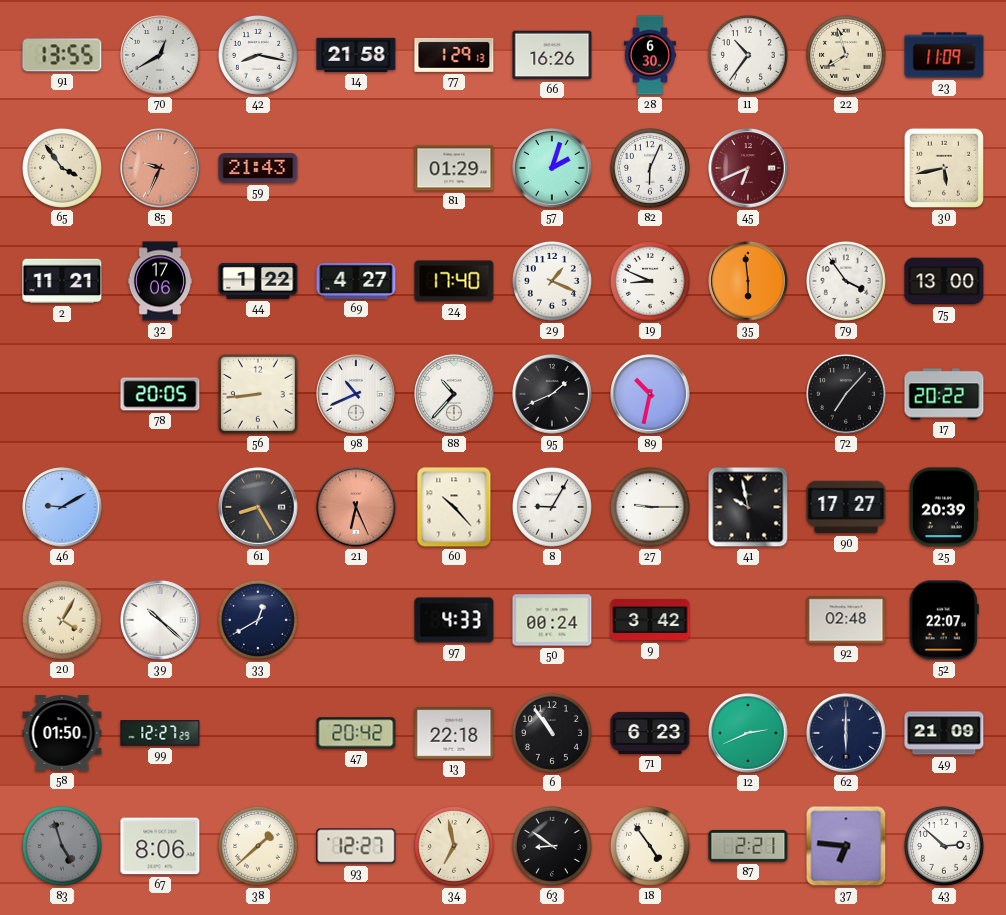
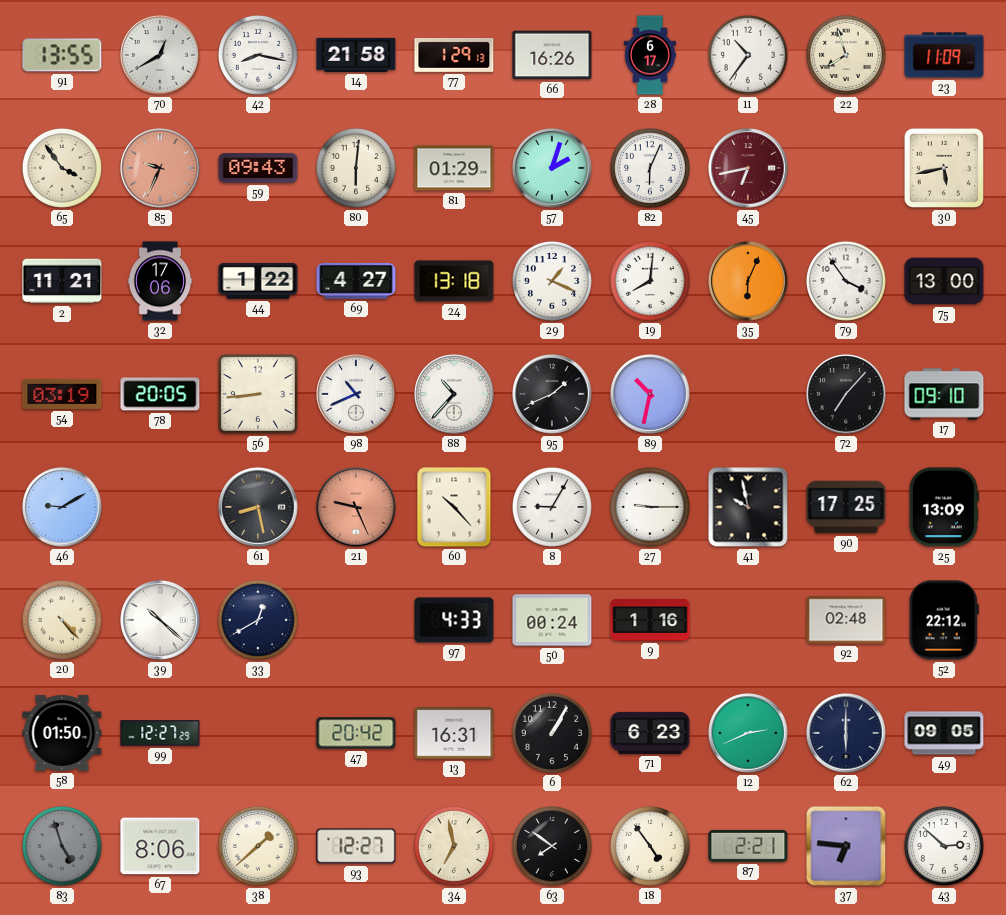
28: 6:30 -> 6:17
59: 21:43 -> 09:43
80: none -> 6:01
45: 6:41 -> 6:43
24: 17:40 -> 13:18
19: 8:49 -> 8:01
35: 5:59 -> 6:04
54: none -> 03:19
17: 20:22 -> 09:10
61: 8:25 -> 8:28
21: 6:26 -> 9:26
90: 17:27 -> 17:25
25: 20:39 -> 13:09
20: 4:05 -> 4:23
9: 3:42 -> 1:16
52: 22:07 -> 22:12
13: 22:18 -> 16:31
6: 10:54 -> 1:05
49: 21:09 -> 09:05
63: 8:51 -> 7:51
